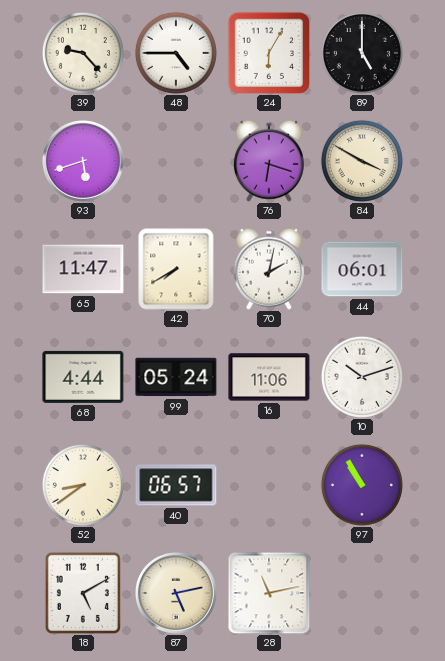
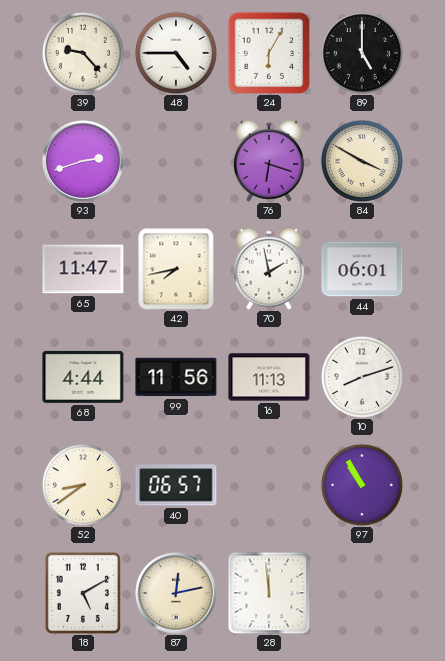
93: 5:42 -> 2:42
42: 7:40 -> 7:43
70: 2:02 -> 1:58
99: 05:24 -> 11:56
16: 11:06 -> 11:13
10: 10:12 -> 8:12
87: 5:13 -> 12:13
28: 11:13 -> 11:59
